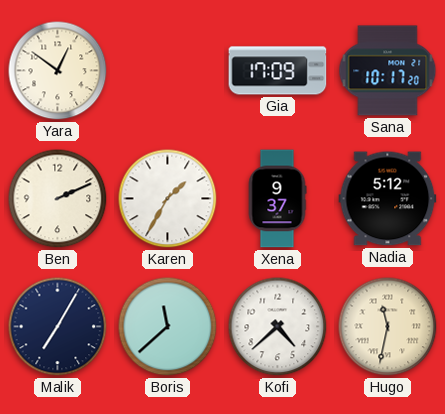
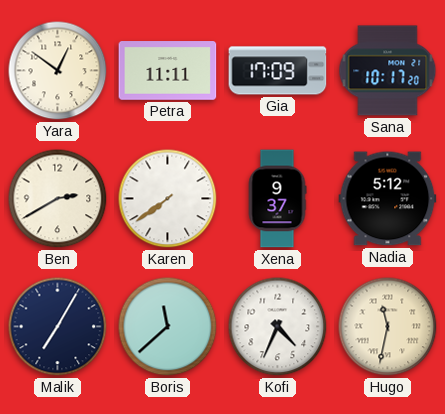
Petra: none -> 11:11
Ben: 2:11 -> 2:40
Karen: 1:35 -> 7:39
Kofi: 4:38 -> 4:34
